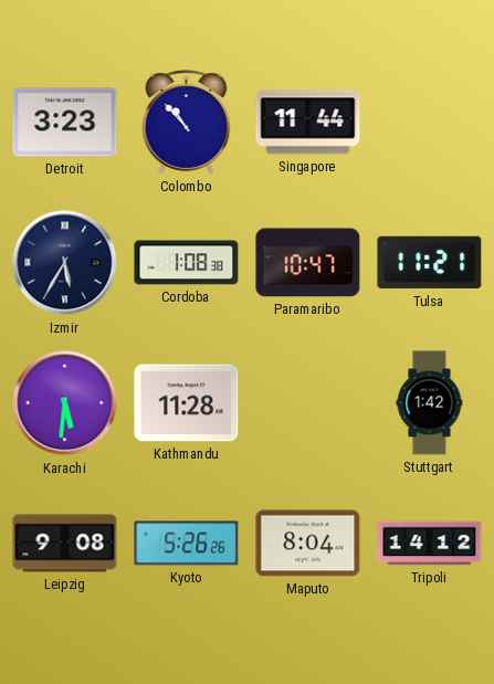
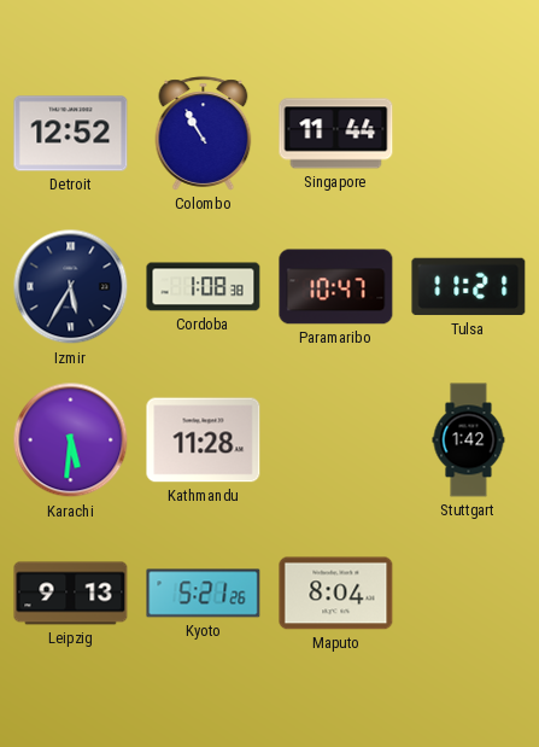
Detroit: 3:23 -> 12:52
Colombo: 10:53 -> 10:55
Leipzig: 9:08 -> 9:13
Kyoto: 5:26 -> 5:21
Tripoli: 14:12 -> none
